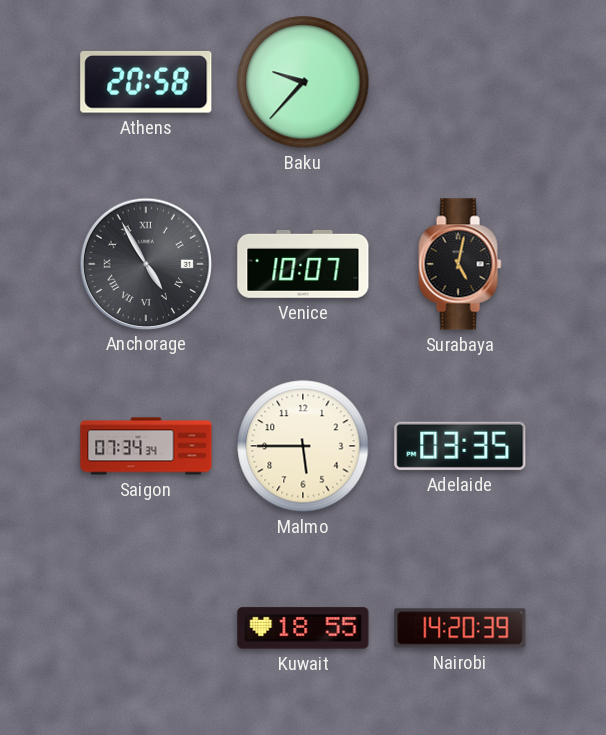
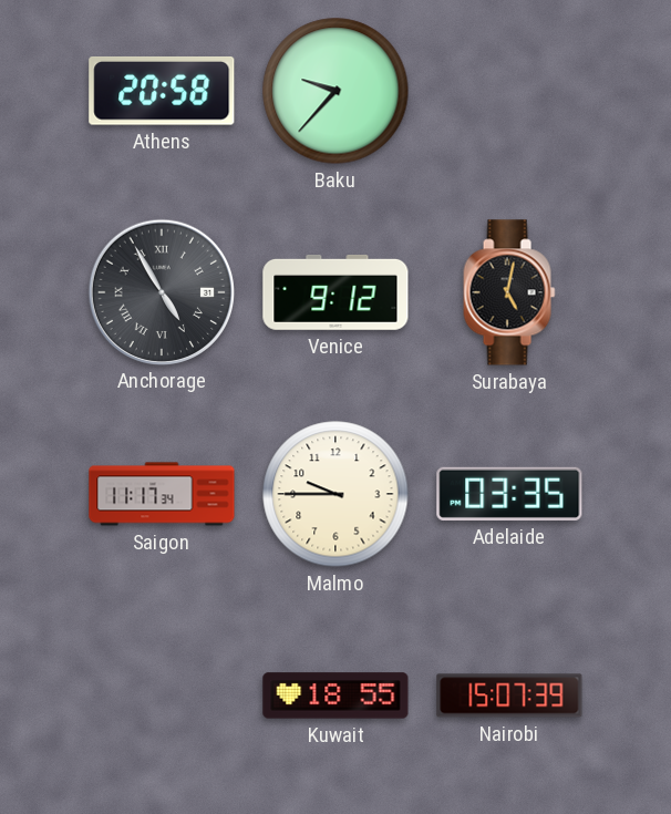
Venice: 10:07 -> 9:12
Saigon: 07:34 -> 11:17
Malmo: 5:45 -> 9:45
Nairobi: 14:20 -> 15:07
